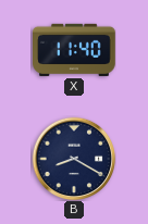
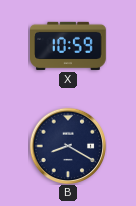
X: 11:40 -> 10:59
